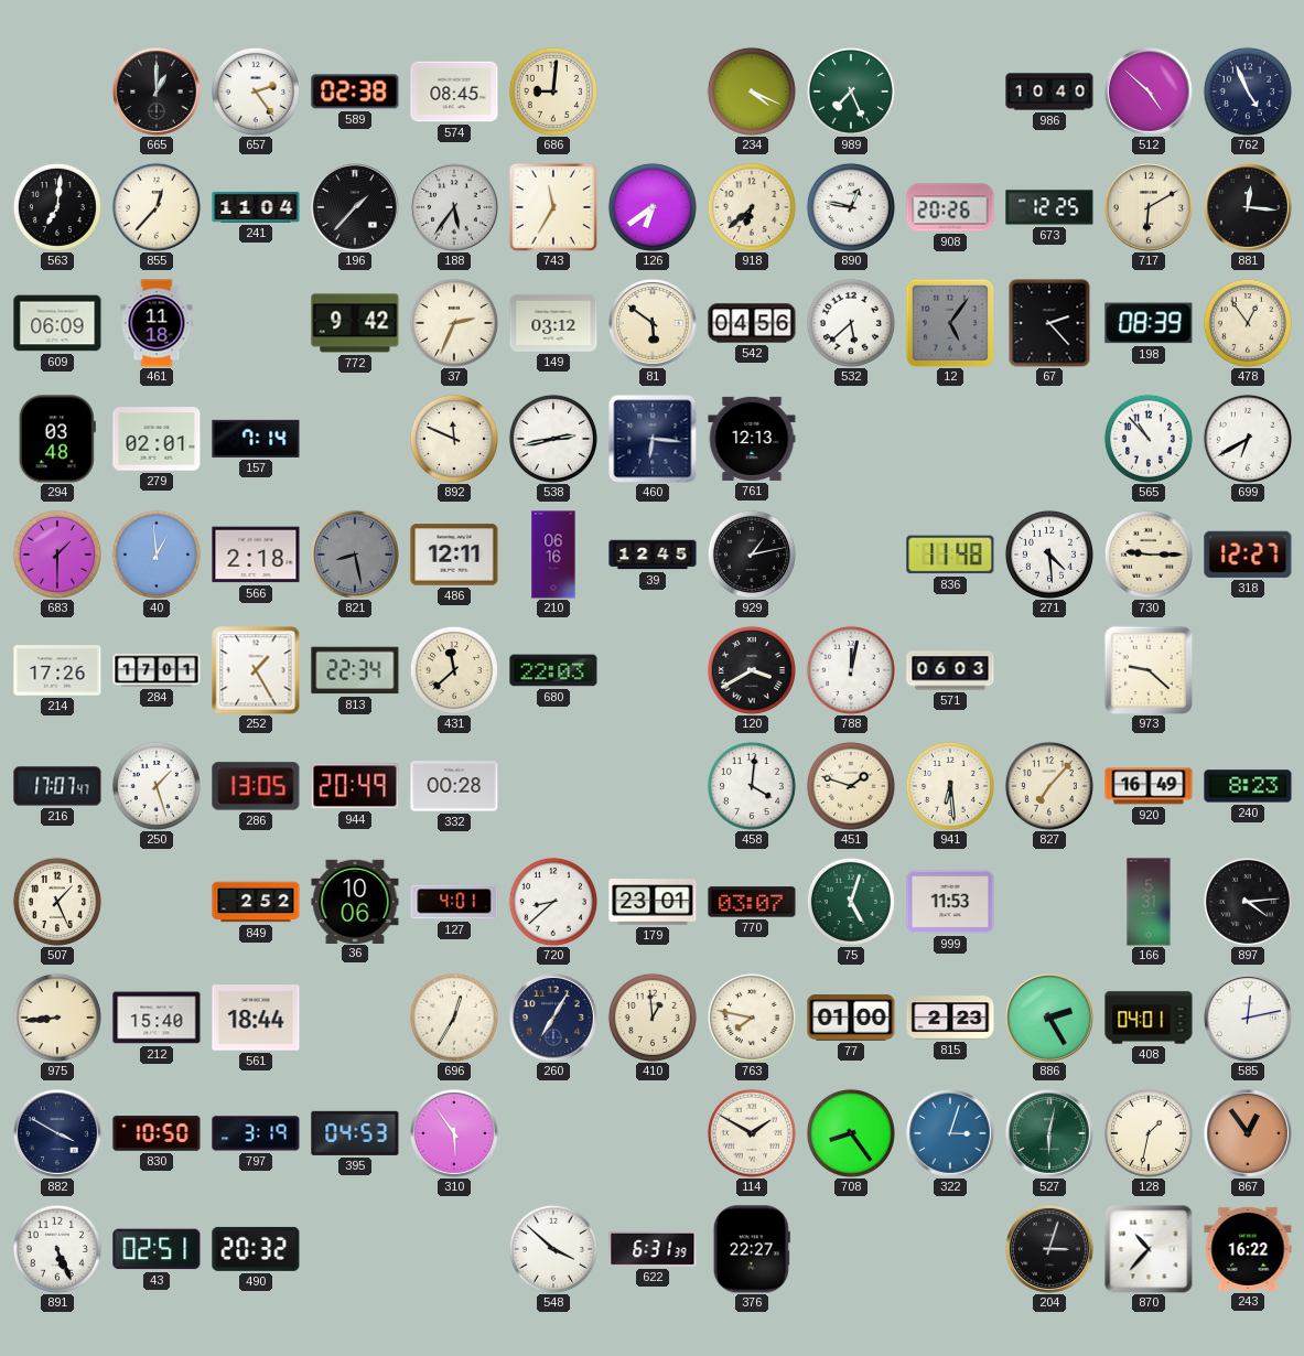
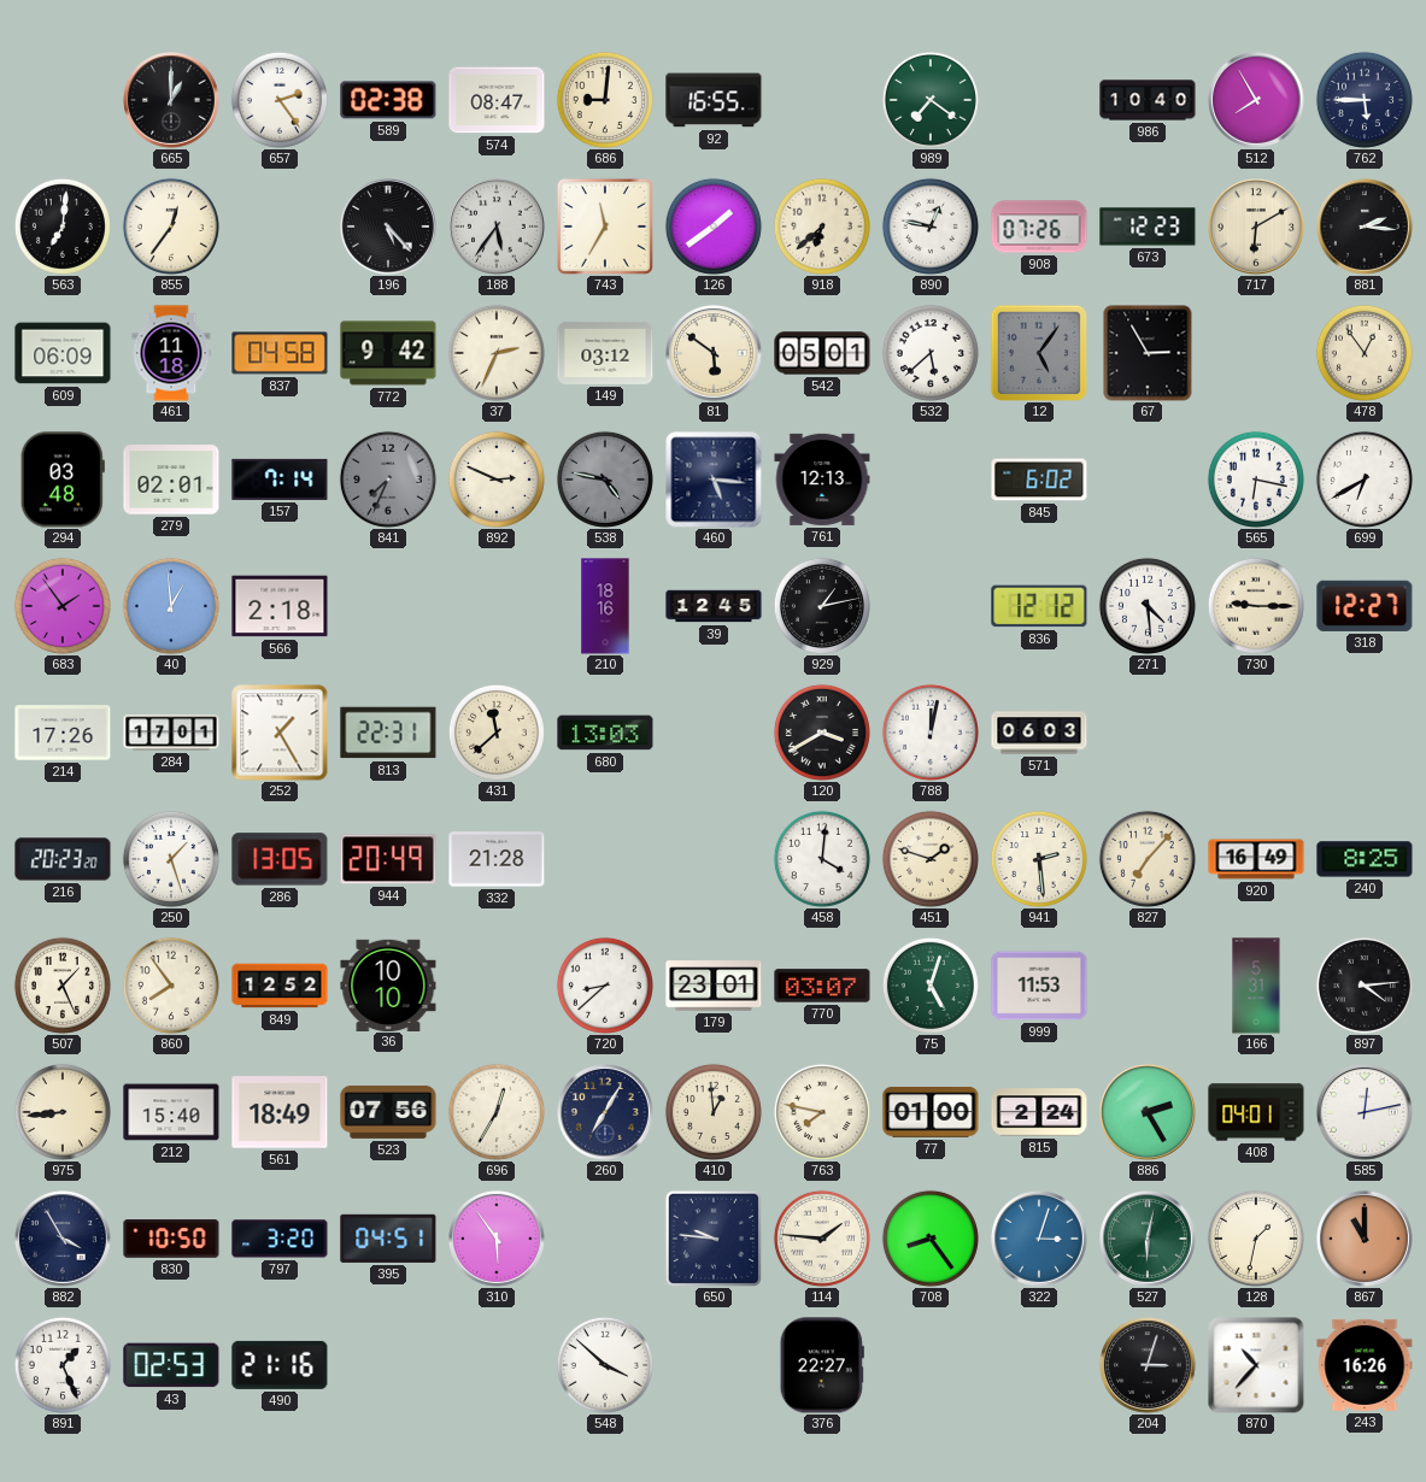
574: 08:45 -> 08:47
92: none -> 16:55
234: 4:19 -> none
989: 7:26 -> 7:21
512: 4:52 -> 7:55
762: 4:56 -> 5:45
855: 12:37 -> 12:36
241: 11:04 -> none
196: 1:37 -> 5:23
126: 6:39 -> 1:39
908: 20:26 -> 07:26
673: 12:25 -> 12:23
881: 12:16 -> 2:16
837: none -> 04:58
542: 04:56 -> 05:01
67: 2:23 -> 2:55
198: 08:39 -> none
841: none -> 7:34
892: 11:49 -> 2:49
538: 2:43 -> 4:47
538 dial: white -> grey
460: 6:16 -> 5:16
845: none -> 6:02
565: 10:53 -> 6:17
683: 1:30 -> 1:54
821: 8:28 -> none
486: 12:11 -> none
210: 06:16 -> 18:16
836: 11:48 -> 12:12
813: 22:34 -> 22:31
680: 22:03 -> 13:03
973: 9:22 -> none
216: 17:07 -> 20:23
332: 00:28 -> 21:28
941: 6:29 -> 2:29
240: 8:23 -> 8:25
860: none -> 7:54
849: 2:52 -> 12:52
36: 10:06 -> 10:10
127: 4:01 -> none
561: 18:44 -> 18:49
523: none -> 07:56
815: 2:23 -> 2:24
882: 3:50 -> 3:55
797: 3:19 -> 3:20
395: 04:53 -> 04:51
650: none -> 9:46
114: 1:50 -> 1:46
867: 12:54 -> 11:00
891: 5:26 -> 1:26
43: 02:51 -> 02:53
490: 20:32 -> 21:16
622: 6:31 -> none
243: 16:22 -> 16:26
